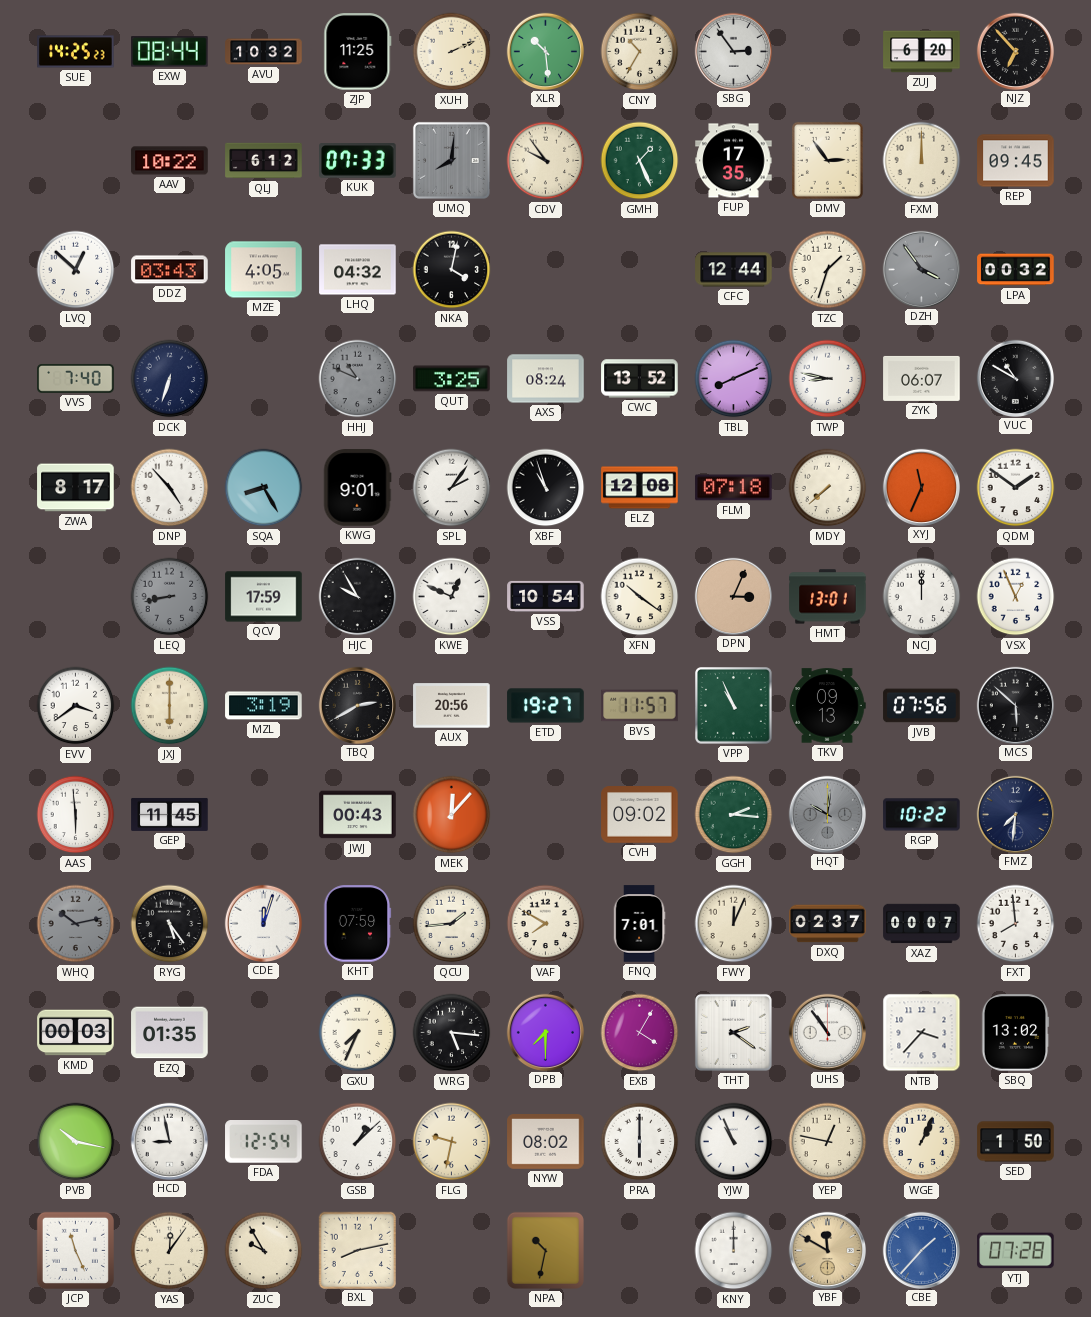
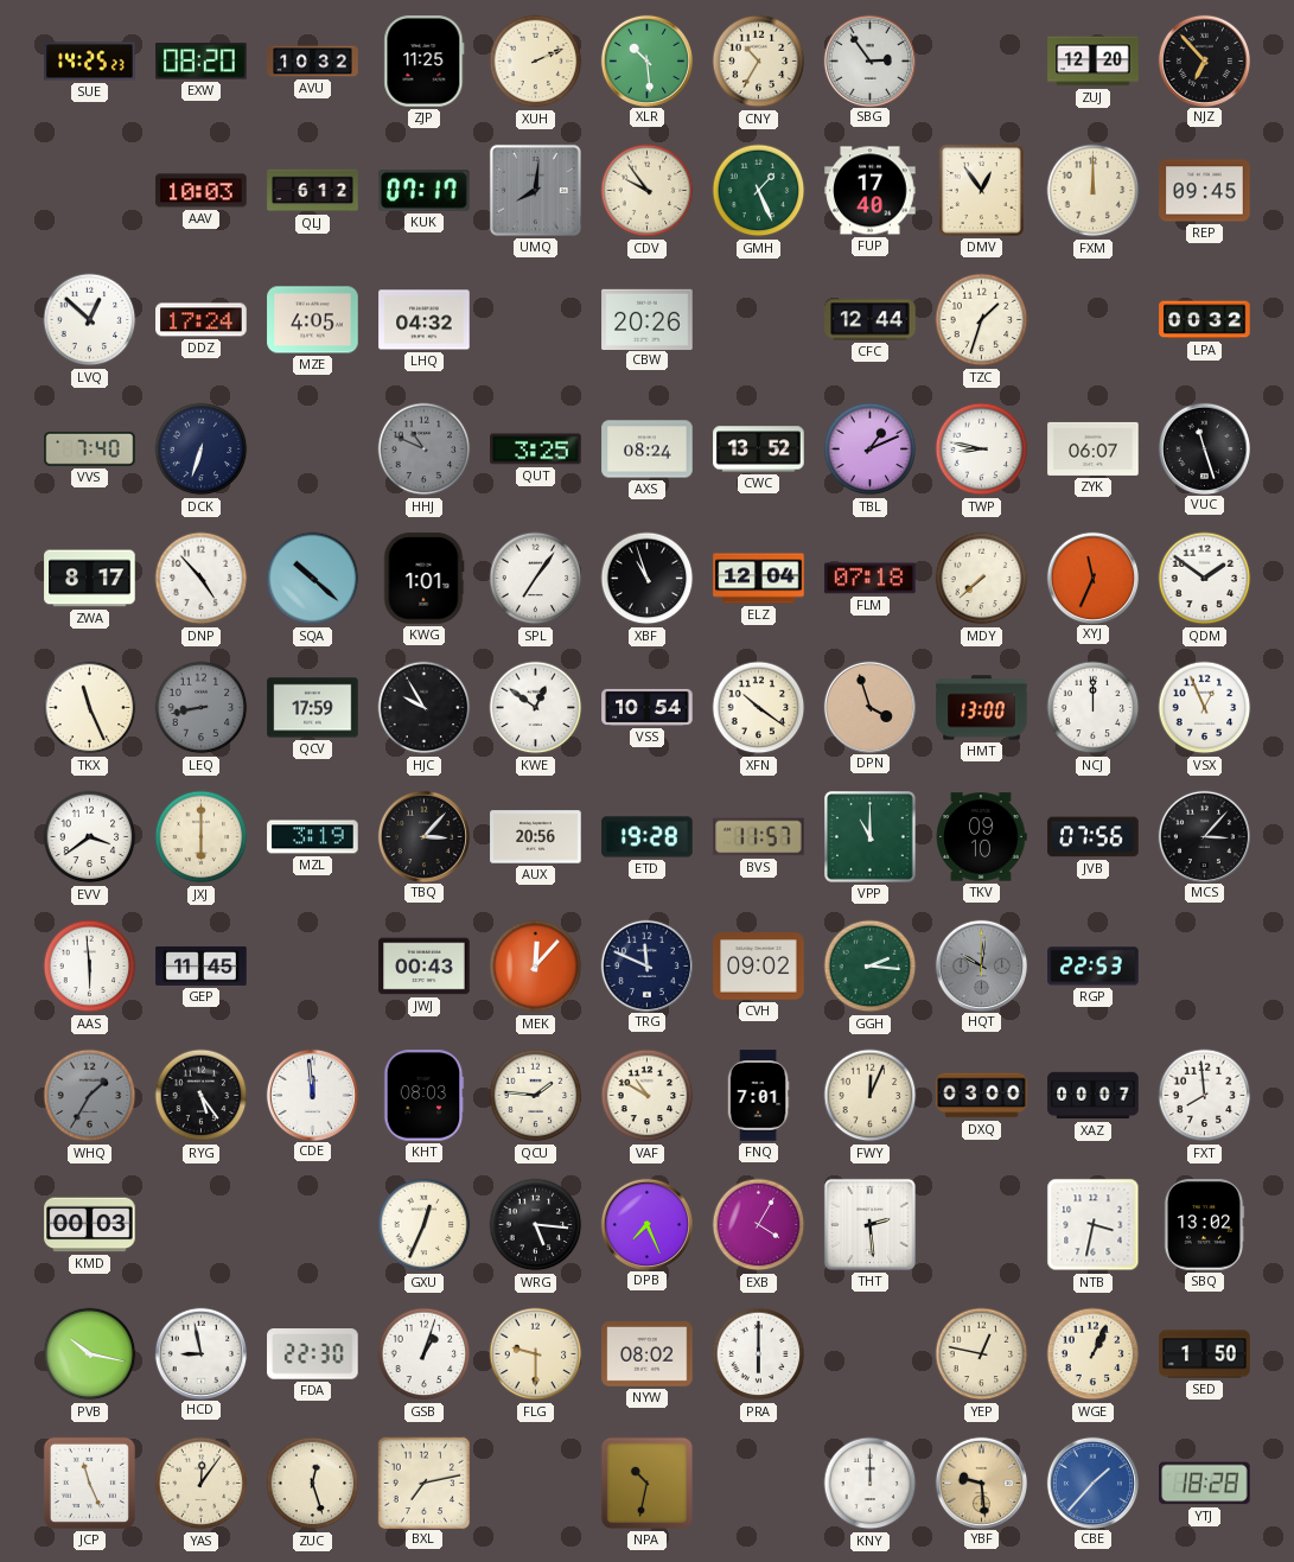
EXW: 08:44 -> 08:20
ZUJ: 6:20 -> 12:20
AAV: 10:22 -> 10:03
KUK: 07:33 -> 07:17
FUP: 17:35 -> 17:40
DMV: 2:54 -> 12:54
DDZ: 03:43 -> 17:24
NKA: 4:02 -> none
CBW: none -> 20:26
DZH: 3:54 -> none
TBL: 8:11 -> 1:11
VUC: 10:50 -> 11:27
SQA: 8:25 -> 10:22
KWG: 9:01 -> 1:01
SPL: 2:06 -> 7:06
ELZ: 12:08 -> 12:04
TKX: none -> 11:26
KWE: 12:49 -> 12:51
DPN: 3:04 -> 3:57
HMT: 13:01 -> 13:00
TBQ: 2:40 -> 3:07
ETD: 19:27 -> 19:28
VPP: 10:56 -> 11:00
TKV: 09:13 -> 09:10
MCS: 5:52 -> 3:07
TRG: none -> 11:49
RGP: 10:22 -> 22:53
FMZ: 7:31 -> none
WHQ: 10:13 -> 1:35
CDE: 12:03 -> 11:59
KHT: 07:59 -> 08:03
QCU: 1:44 -> 1:46
VAF: 7:50 -> 10:50
DXQ: 02:37 -> 03:00
EZQ: 01:35 -> none
GXU: 7:34 -> 12:34
DPB: 7:30 -> 7:26
THT: 2:21 -> 2:29
UHS: 10:54 -> none
NTB: 3:37 -> 3:32
FDA: 12:54 -> 22:30
GSB: 1:08 -> 1:03
FLG: 9:32 -> 9:30
YJW: 10:56 -> none
ZUC: 9:55 -> 12:27
BXL: 8:13 -> 7:13
YBF: 11:50 -> 9:29
YTJ: 07:28 -> 18:28
